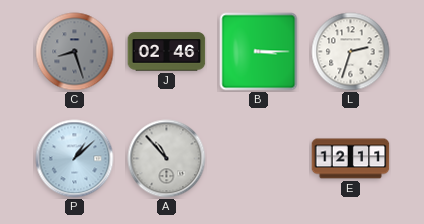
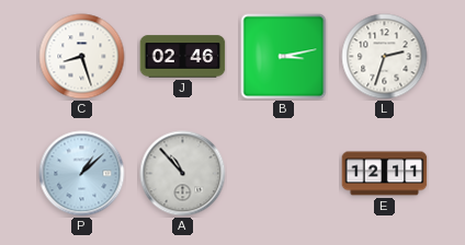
C dial: grey -> white
B: 3:15 -> 3:13
